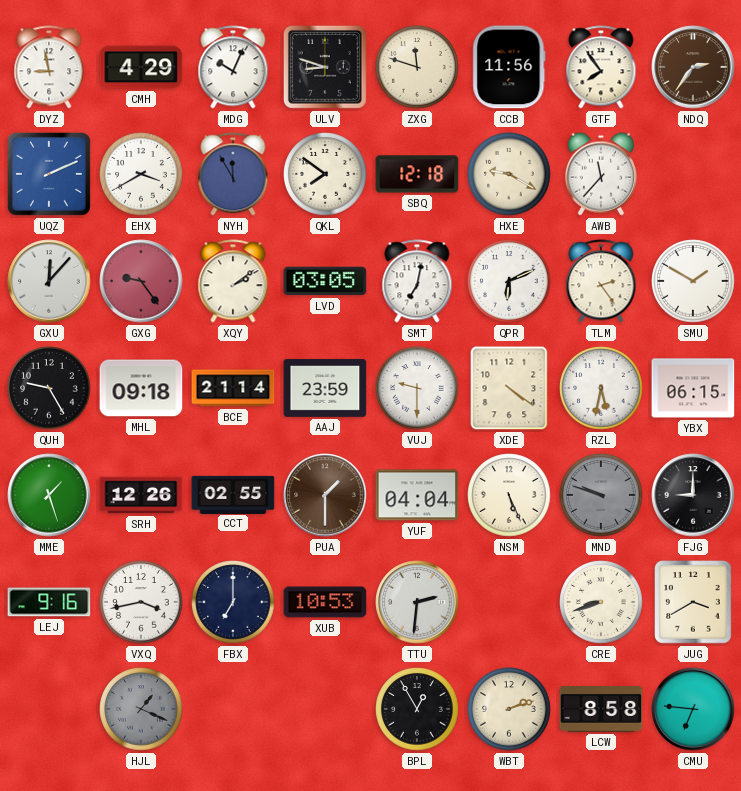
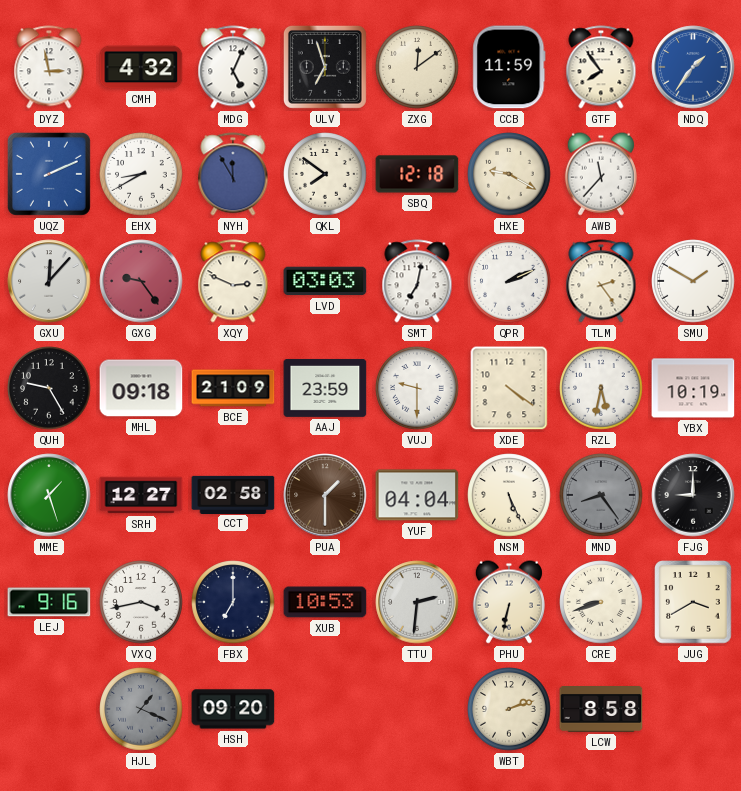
DYZ: 8:58 -> 2:58
CMH: 4:29 -> 4:32
MDG: 10:04 -> 5:04
ULV: 8:48 -> 6:57
ZXG: 11:48 -> 12:09
CCB: 11:56 -> 11:59
NDQ: 2:36 -> 1:36
NDQ dial: brown -> blue
EHX: 3:40 -> 8:40
XQY: 2:09 -> 2:49
LVD: 03:05 -> 03:03
QPR: 6:11 -> 2:11
BCE: 21:14 -> 21:09
YBX: 06:15 -> 10:19
SRH: 12:26 -> 12:27
CCT: 02:55 -> 02:58
MND: 9:48 -> 8:24
PHU: none -> 6:32
HSH: none -> 09:20
BPL: 12:55 -> none
CMU: 6:46 -> none
